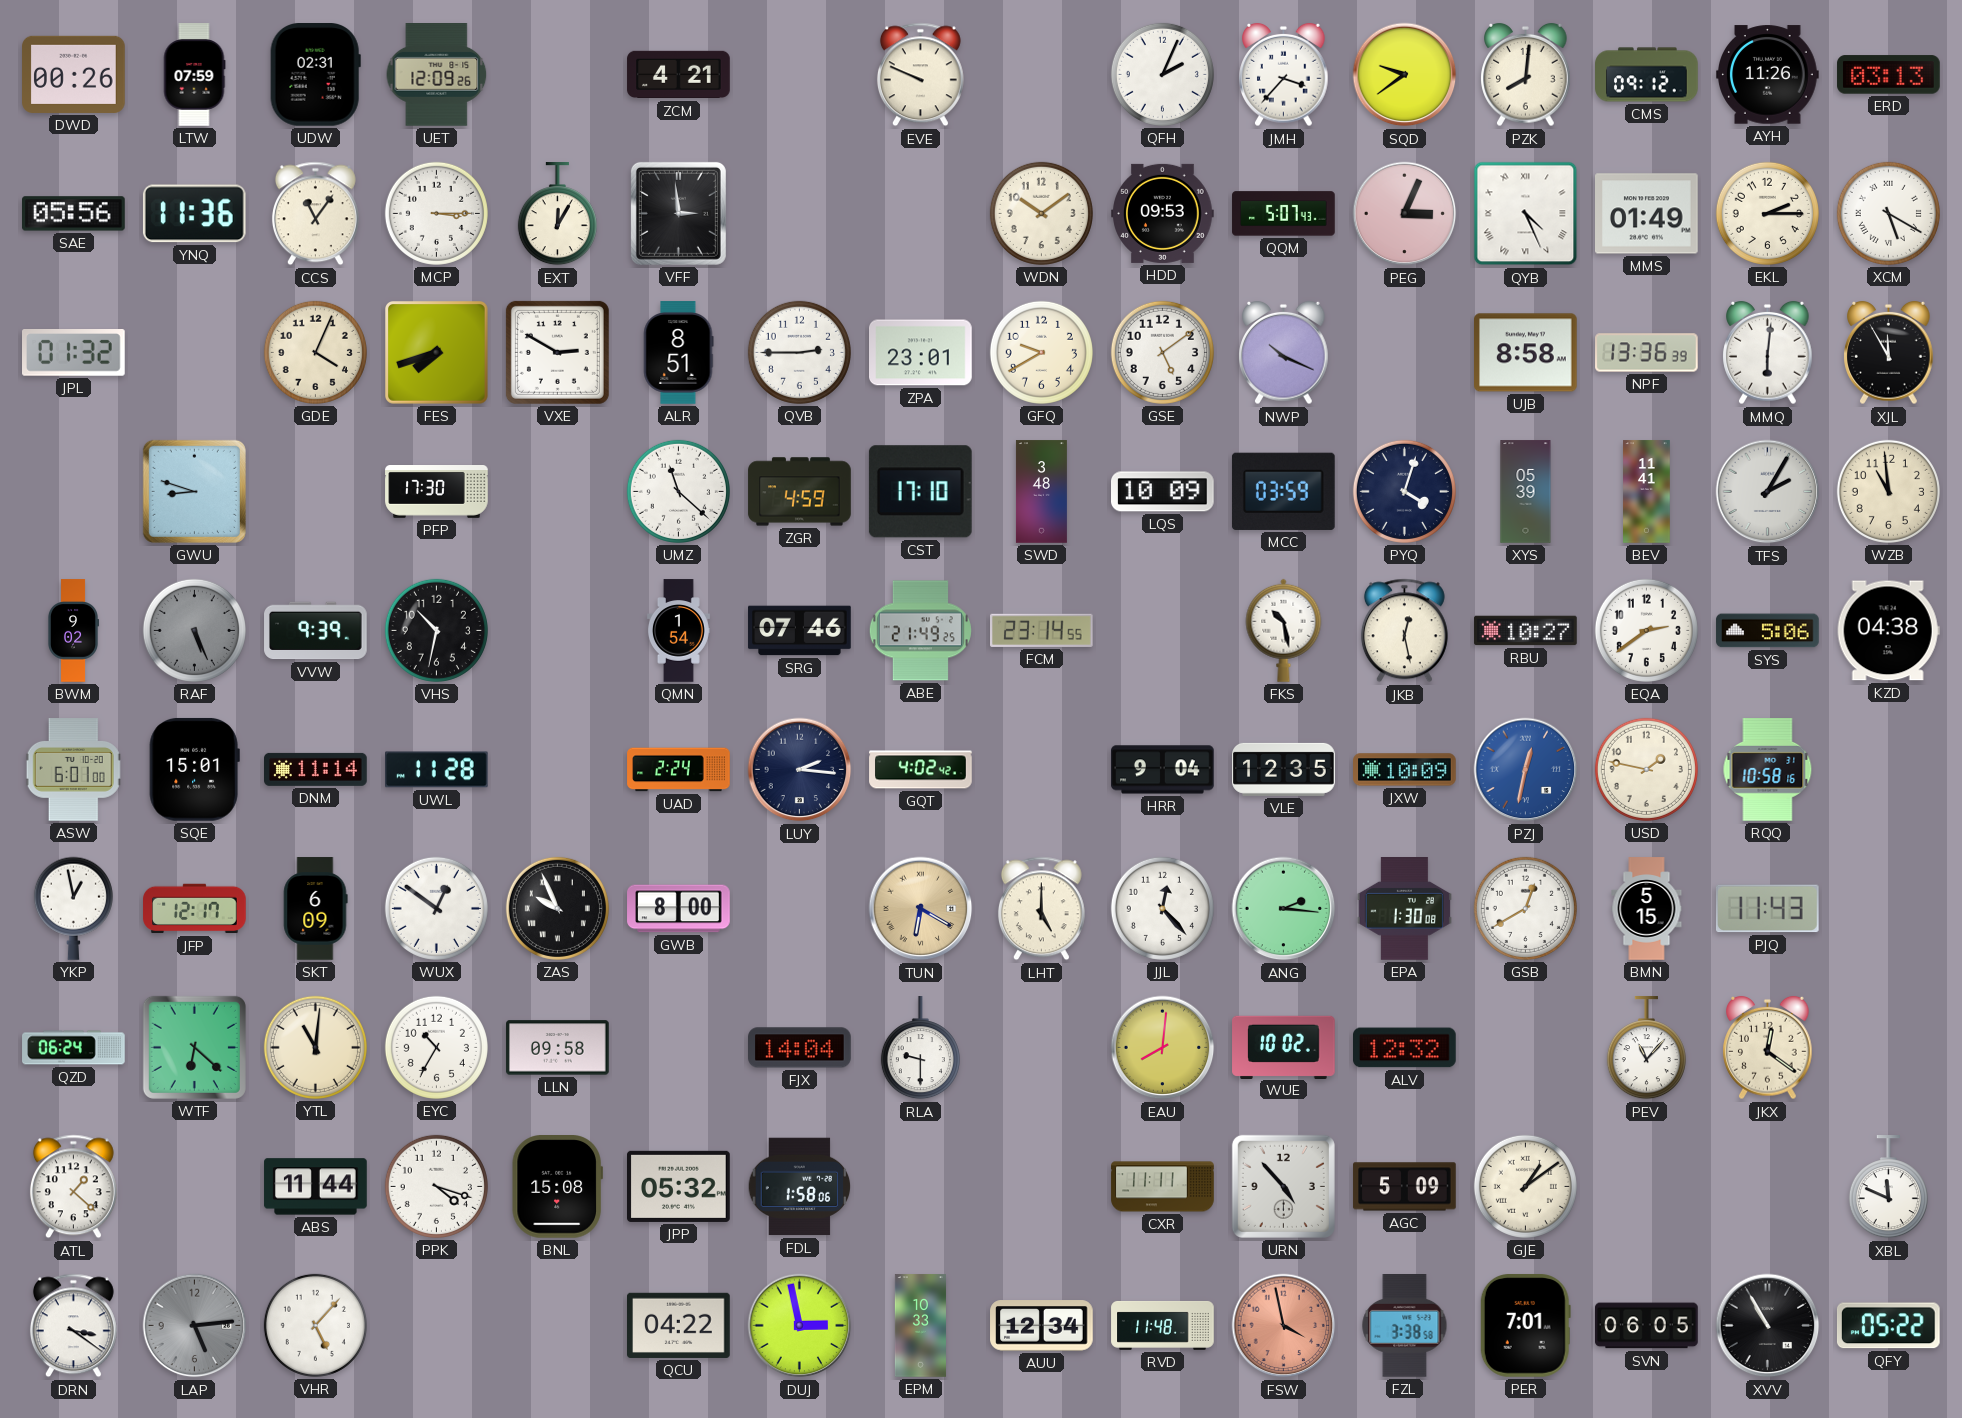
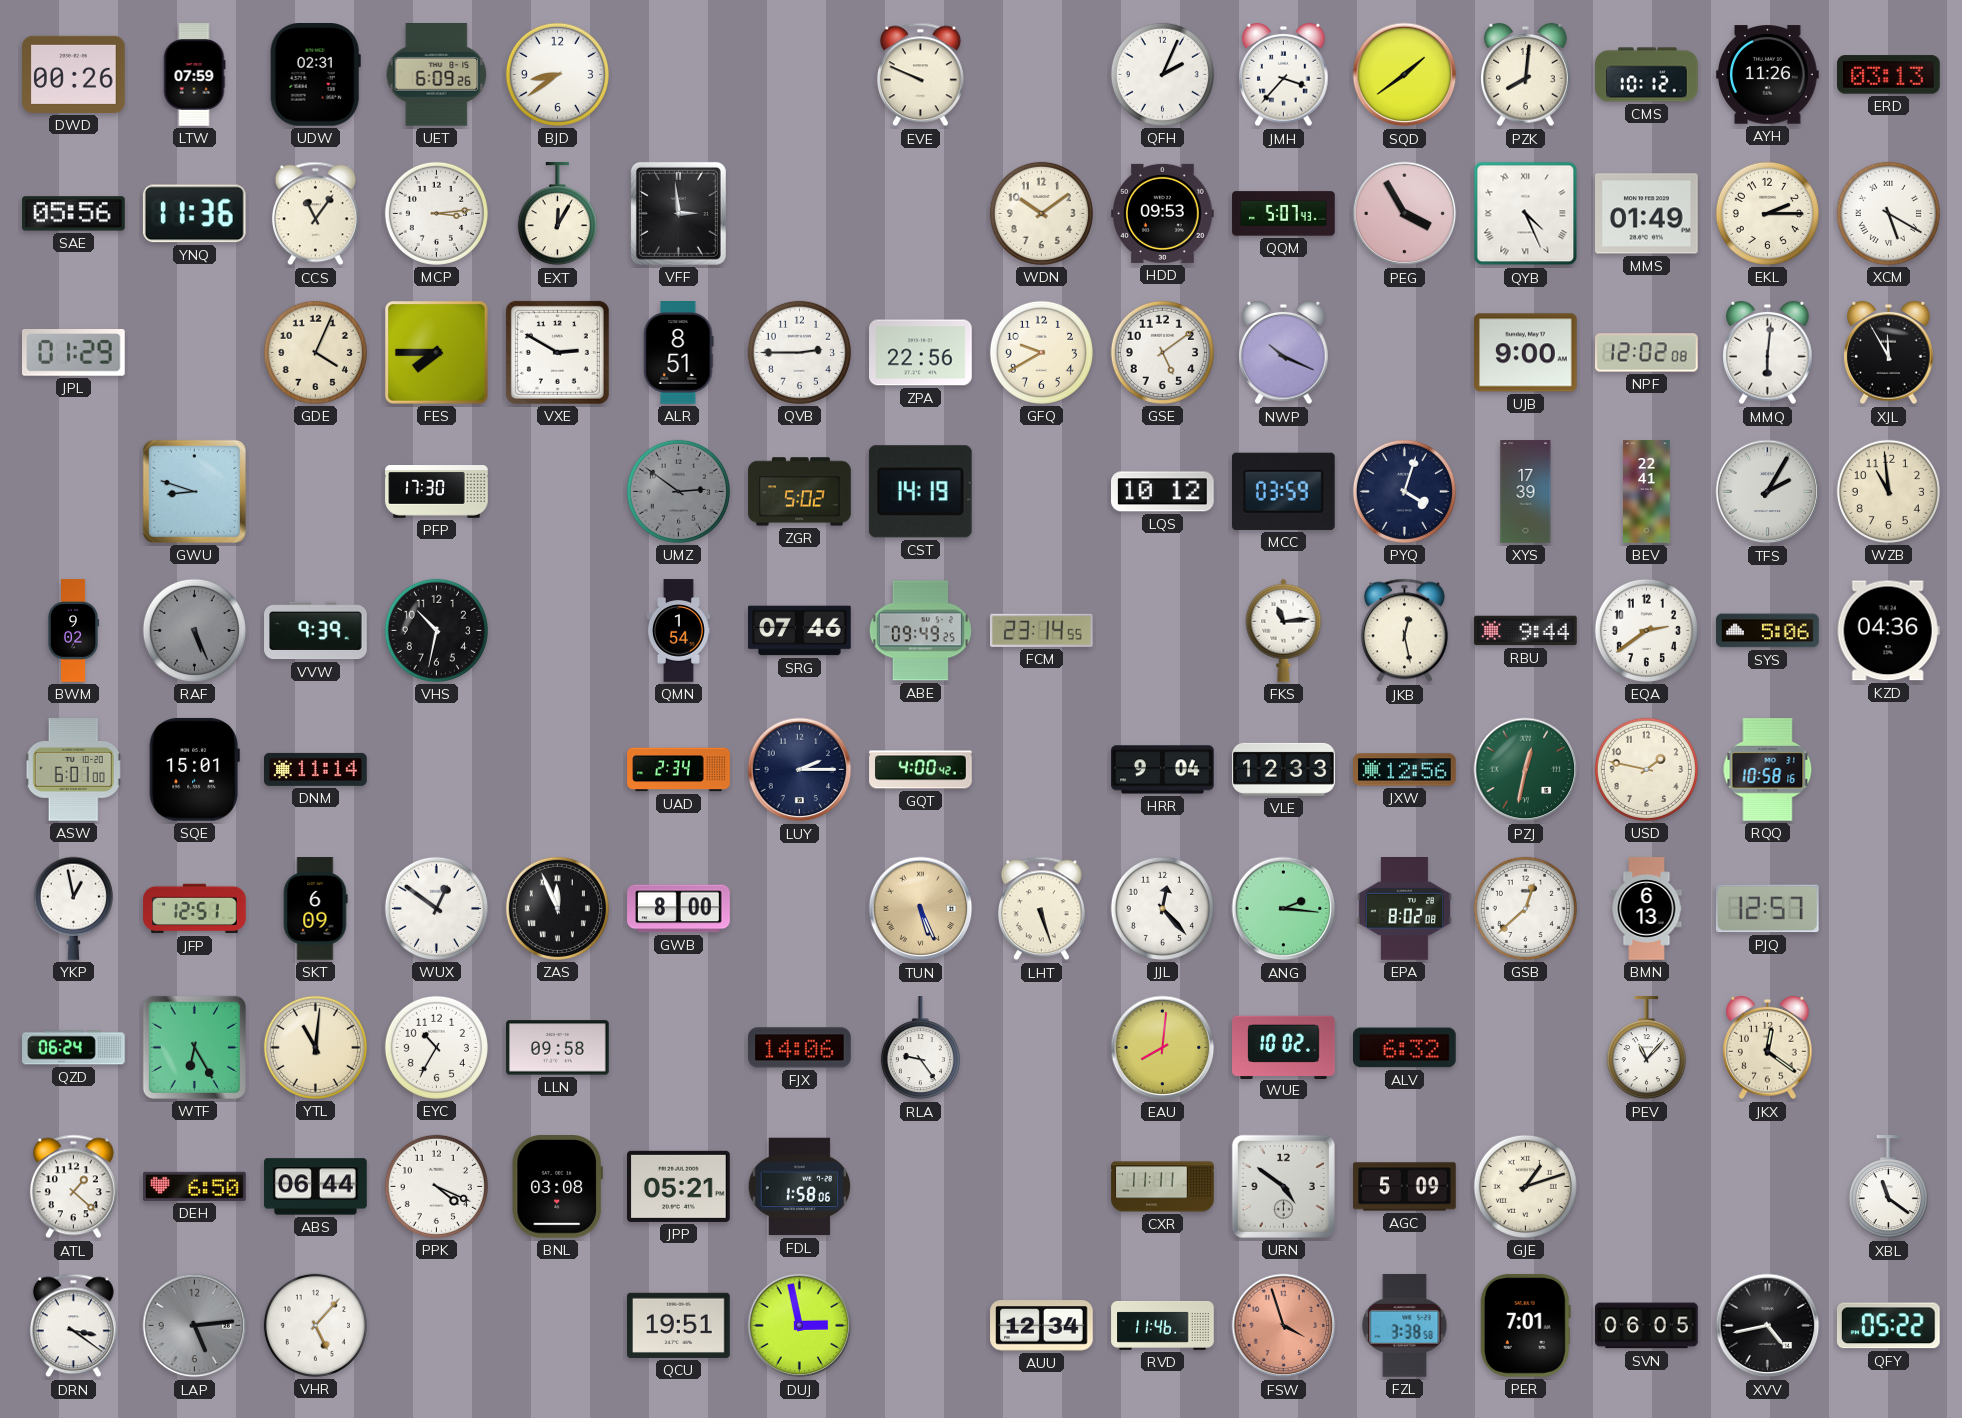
UET: 12:09 -> 6:09
BJD: none -> 8:39
ZCM: 4:21 -> none
SQD: 9:39 -> 1:39
CMS: 09:12 -> 10:12
MCP: 3:15 -> 3:14
PEG: 3:04 -> 3:55
JPL: 01:32 -> 01:29
FES: 7:42 -> 7:45
ZPA: 23:01 -> 22:56
UJB: 8:58 -> 9:00
NPF: 13:36 -> 12:02
UMZ: 11:22 -> 2:51
UMZ dial: white -> grey
ZGR: 4:59 -> 5:02
CST: 17:10 -> 14:19
SWD: 3:48 -> none
LQS: 10:09 -> 10:12
XYS: 05:39 -> 17:39
BEV: 11:41 -> 22:41
ABE: 21:49 -> 09:49
FKS: 10:28 -> 11:14
RBU: 10:27 -> 9:44
KZD: 04:38 -> 04:36
UWL: 11:28 -> none
UAD: 2:24 -> 2:34
LUY: 2:16 -> 2:15
GQT: 4:02 -> 4:00
VLE: 12:35 -> 12:33
JXW: 10:09 -> 12:56
PZJ dial: blue -> green
JFP: 12:17 -> 12:51
ZAS: 9:56 -> 11:56
TUN: 6:20 -> 5:26
LHT: 5:00 -> 5:27
EPA: 1:30 -> 8:02
GSB: 12:40 -> 12:38
BMN: 5:15 -> 6:13
PJQ: 11:43 -> 12:57
WTF: 6:22 -> 6:25
FJX: 14:04 -> 14:06
RLA: 9:30 -> 9:24
ALV: 12:32 -> 6:32
DEH: none -> 6:50
ABS: 11:44 -> 06:44
PPK: 4:18 -> 4:19
BNL: 15:08 -> 03:08
JPP: 05:32 -> 05:21
URN: 4:53 -> 4:51
GJE: 1:09 -> 1:12
XBL: 11:49 -> 11:21
QCU: 04:22 -> 19:51
EPM: 10:33 -> none
RVD: 11:48 -> 11:46
FSW: 3:58 -> 3:57
XVV: 10:55 -> 4:43
